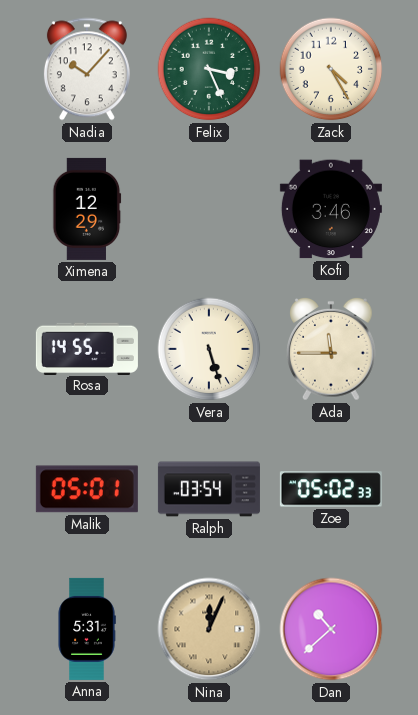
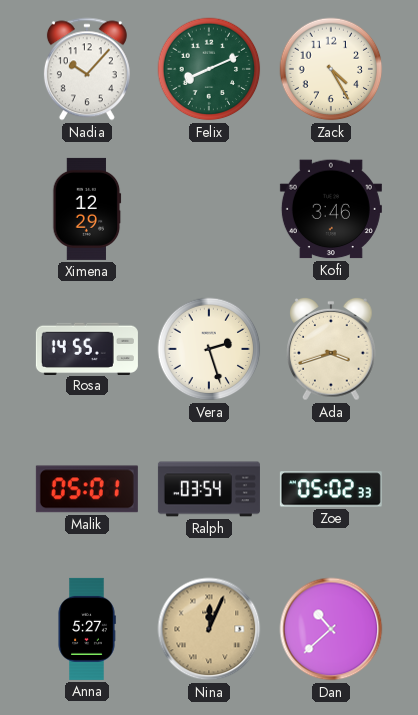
Felix: 3:26 -> 8:11
Vera: 5:27 -> 2:27
Ada: 11:45 -> 3:42
Anna: 5:31 -> 5:27
